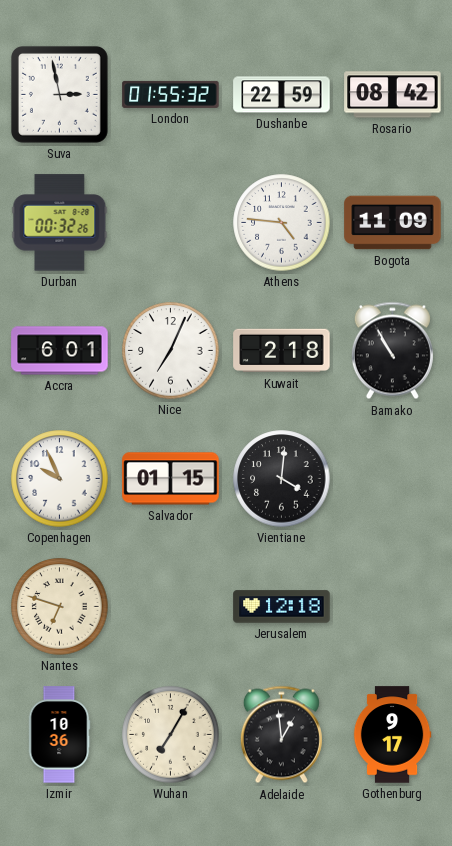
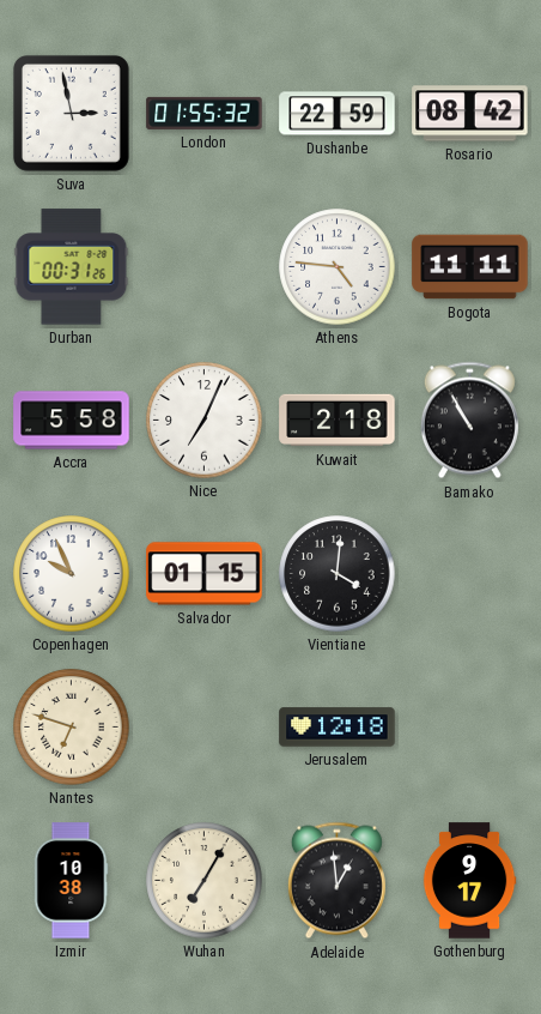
Durban: 00:32 -> 00:31
Bogota: 11:09 -> 11:11
Accra: 6:01 -> 5:58
Izmir: 10:36 -> 10:38
